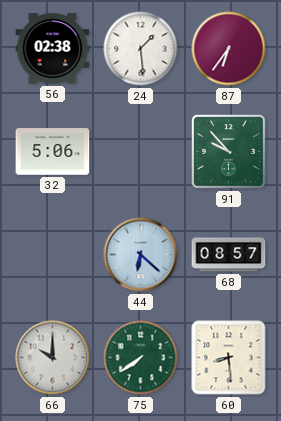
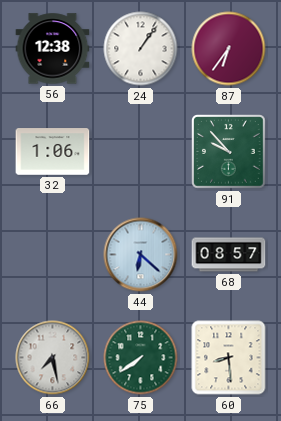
56: 02:38 -> 12:38
24: 1:29 -> 1:06
32: 5:06 -> 1:06
66: 10:00 -> 7:28
